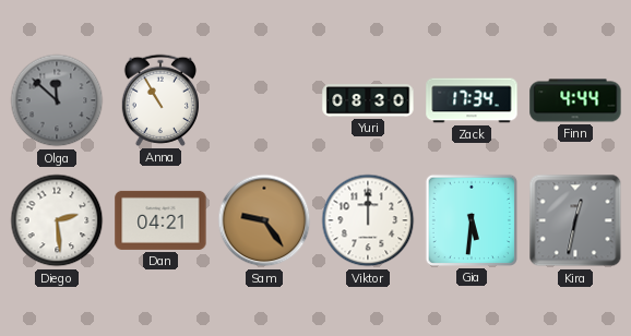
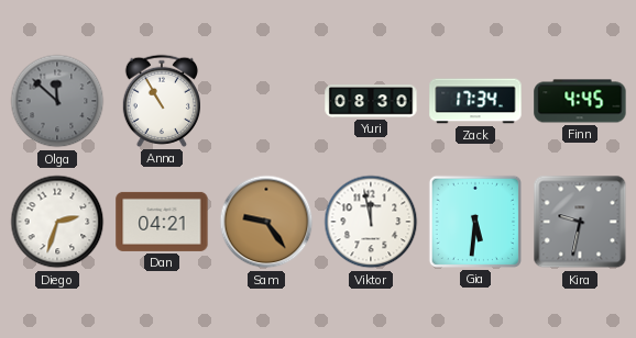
Finn: 4:44 -> 4:45
Diego: 2:29 -> 2:33
Viktor: 12:00 -> 11:58
Kira: 12:32 -> 9:32
